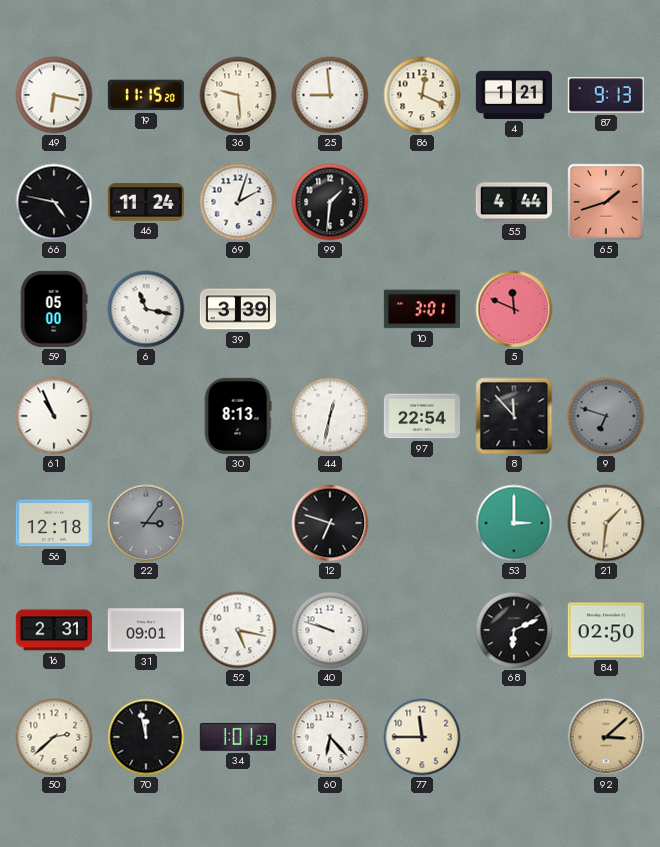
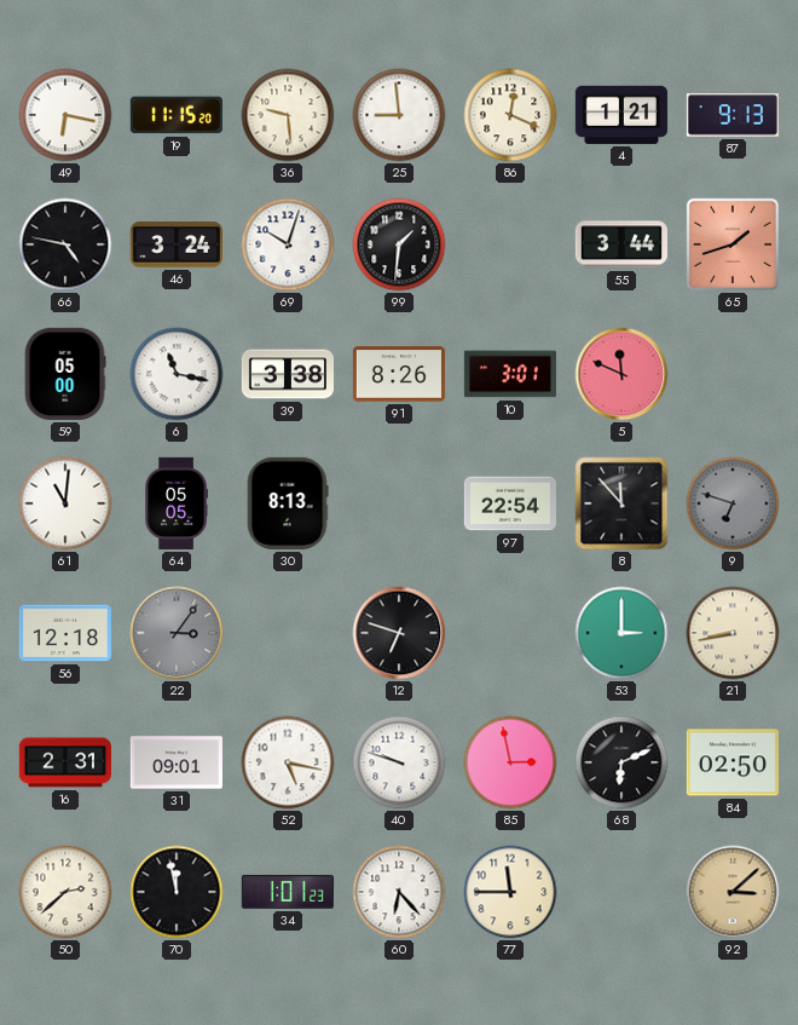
46: 11:24 -> 3:24
69: 2:03 -> 10:03
55: 4:44 -> 3:44
39: 3:39 -> 3:38
91: none -> 8:26
61: 10:56 -> 11:01
64: none -> 05:05
44: 12:32 -> none
21: 1:31 -> 8:43
85: none -> 2:58
